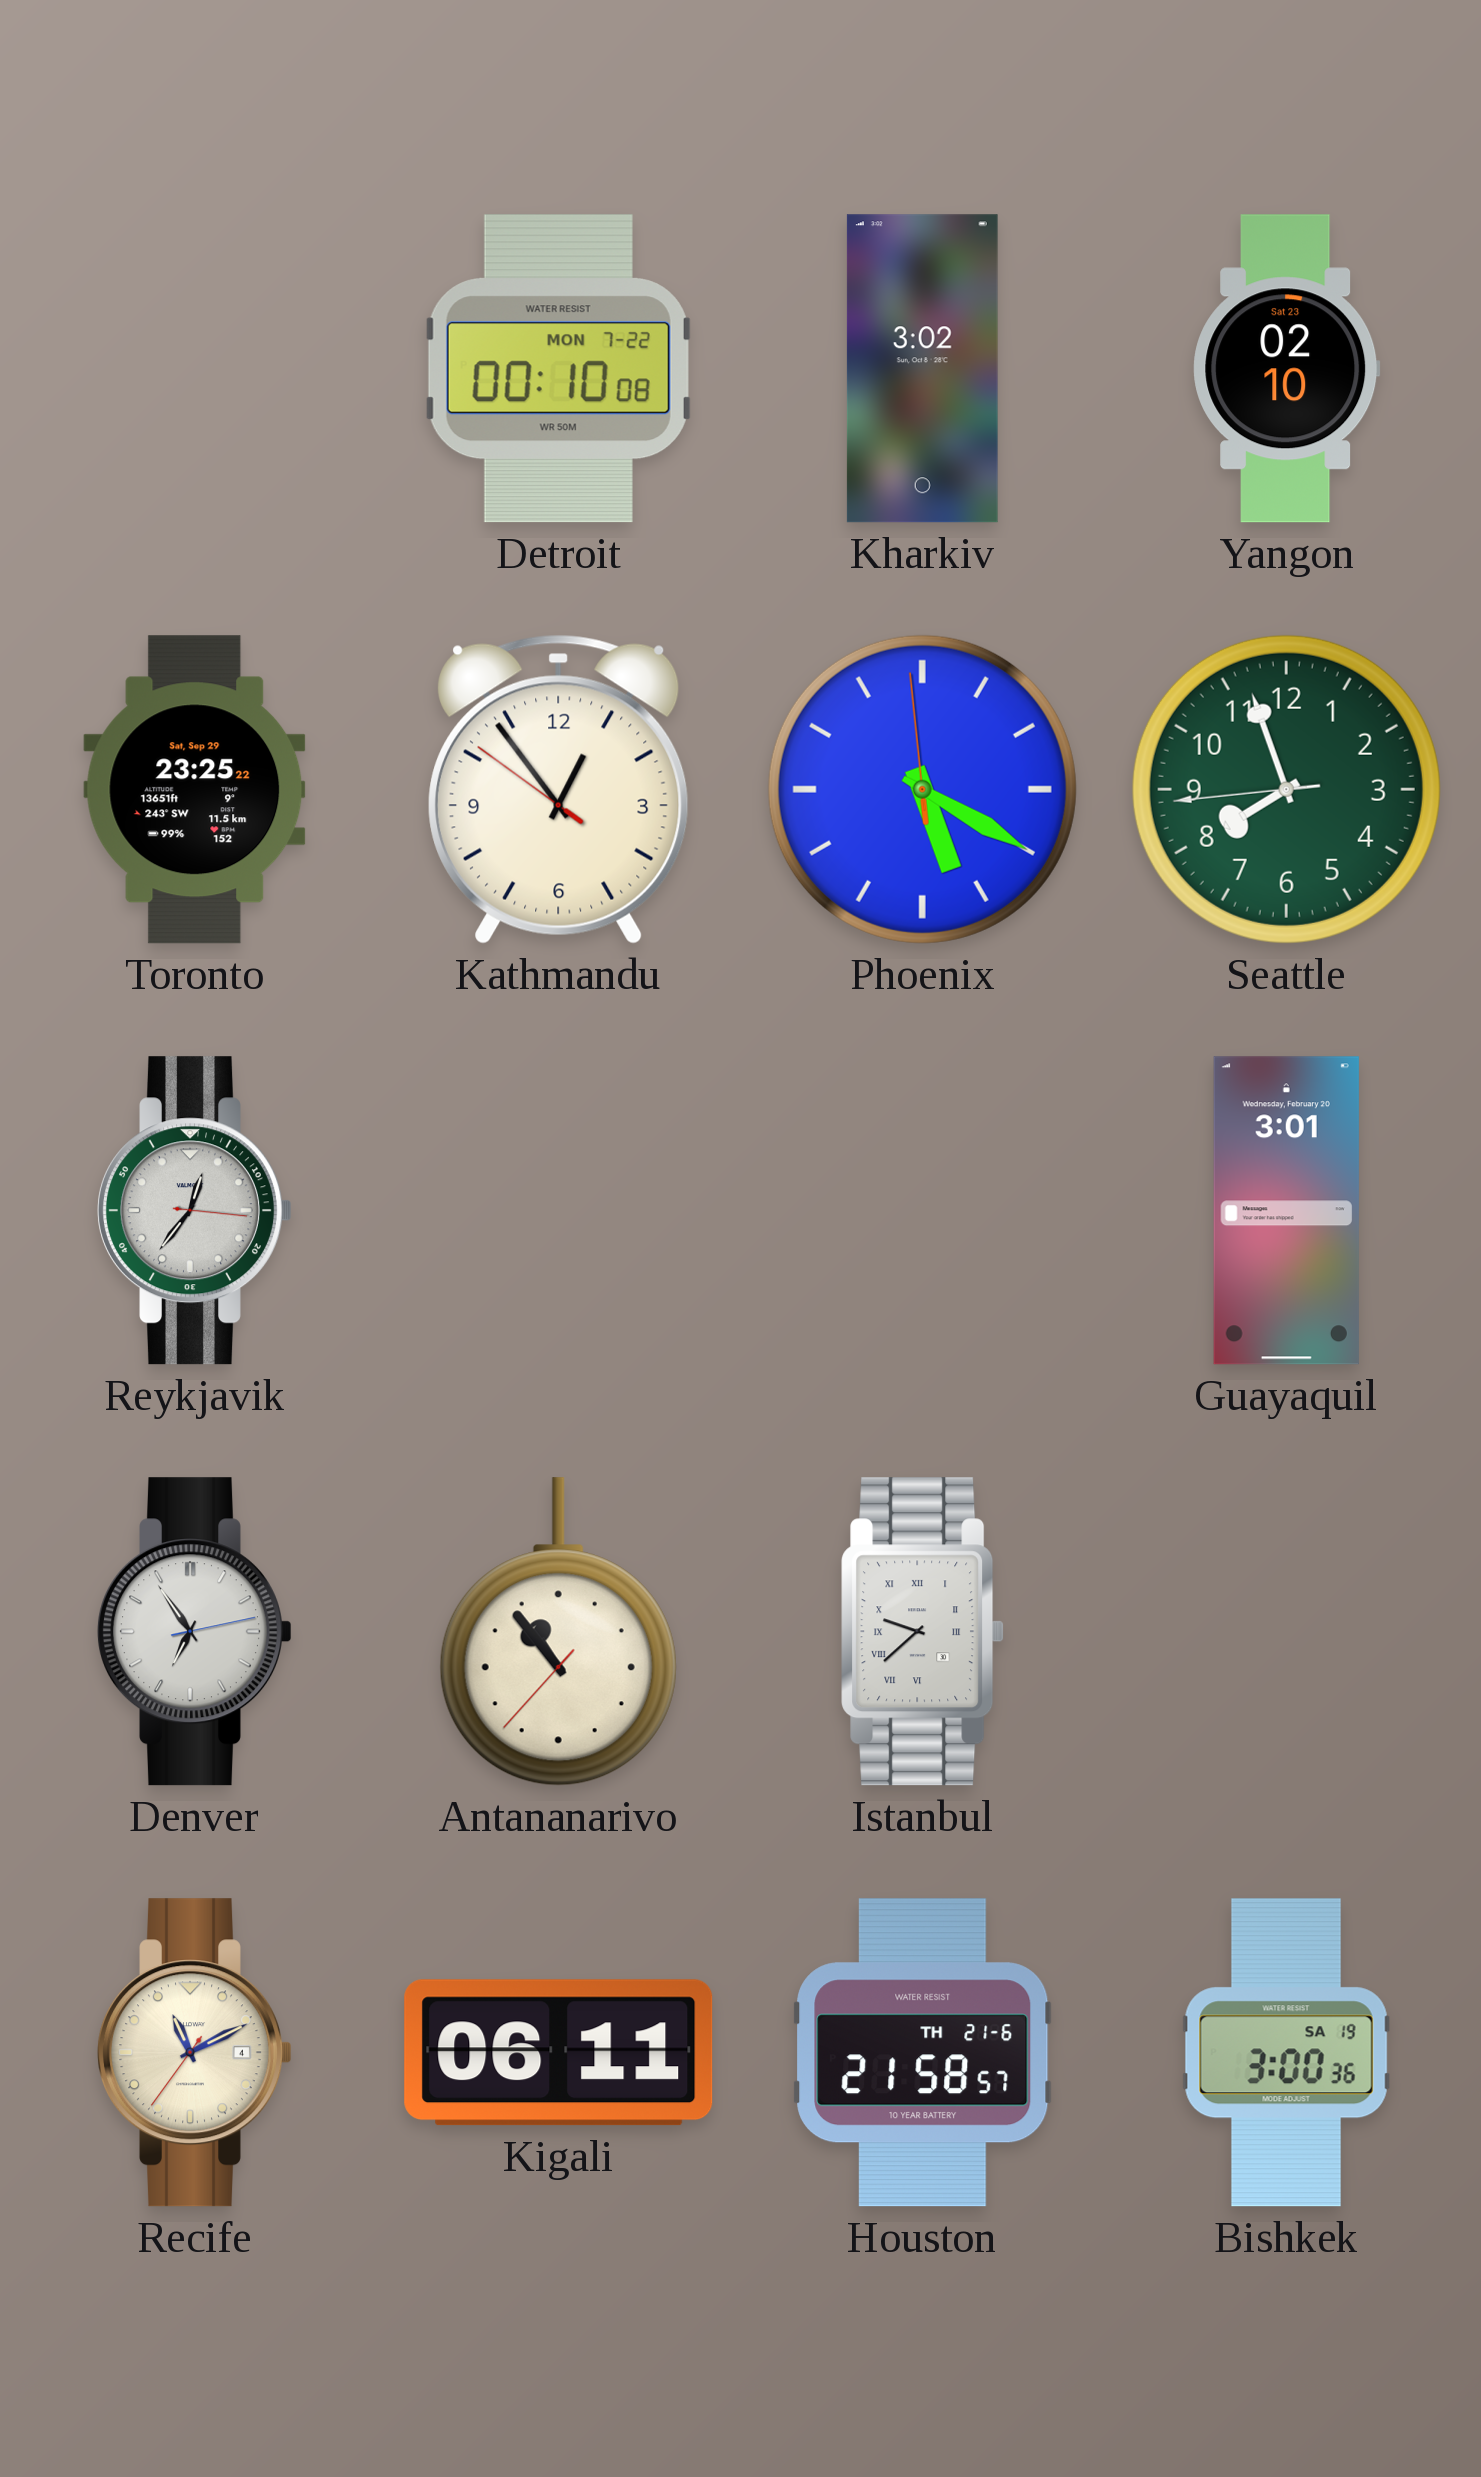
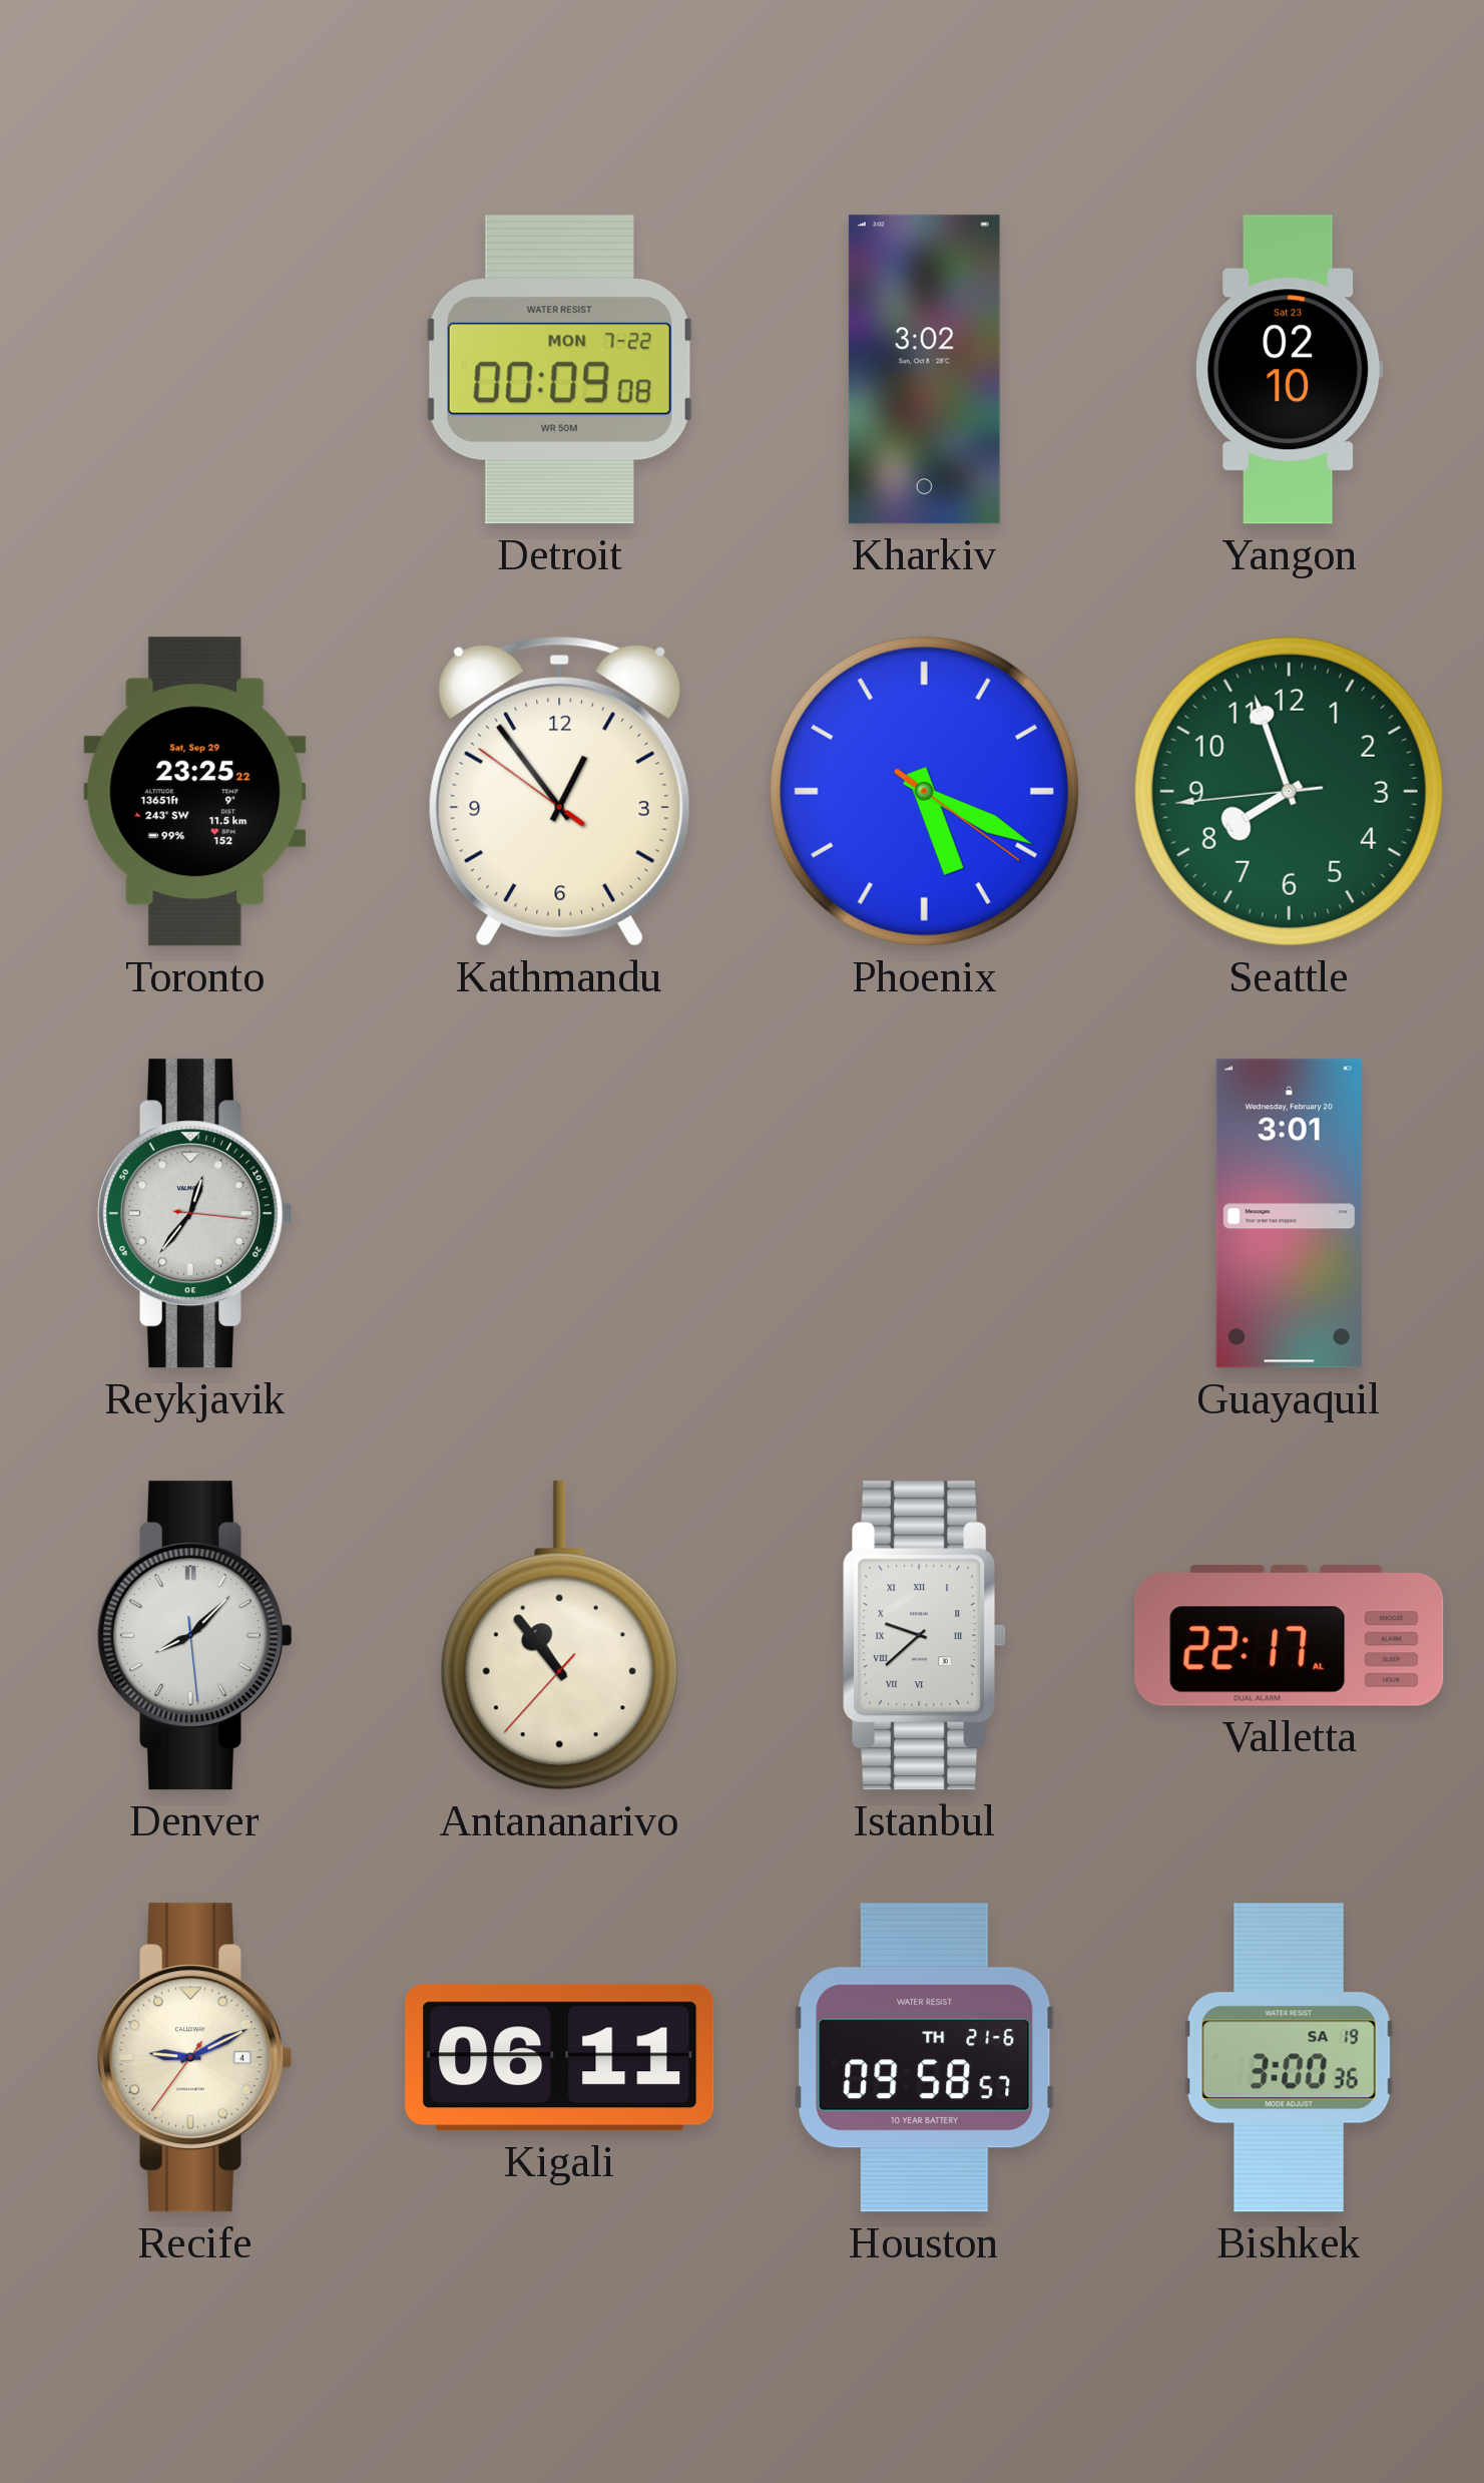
Detroit: 00:10 -> 00:09
Phoenix: 5:19:59 -> 5:19:21
Denver: 6:54 -> 8:07
Valletta: none -> 22:17
Recife: 11:10 -> 9:10
Houston: 21:58 -> 09:58
